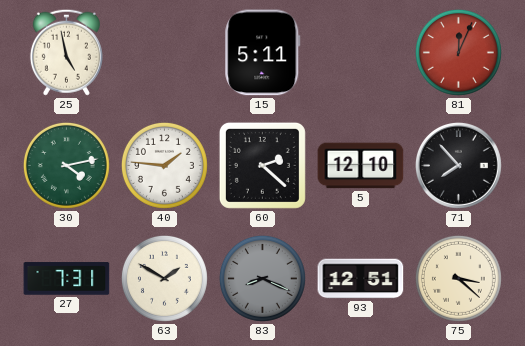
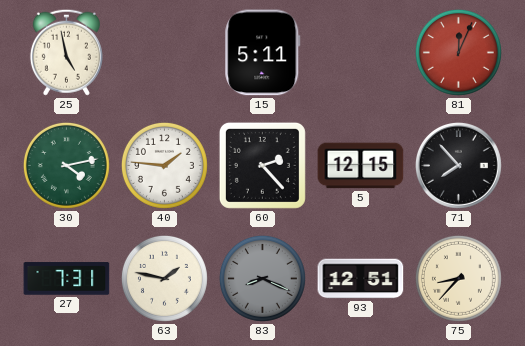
60: 2:22 -> 2:23
5: 12:10 -> 12:15
63: 1:50 -> 1:47
75: 3:22 -> 8:37
